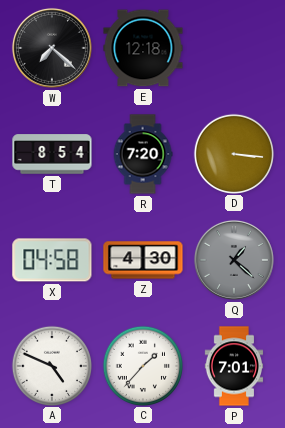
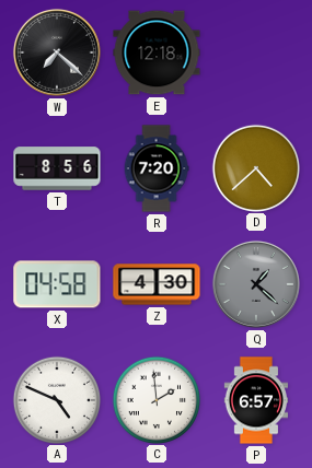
T: 8:54 -> 8:56
D: 3:16 -> 4:38
C: 1:37 -> 1:59
P: 7:01 -> 6:57
